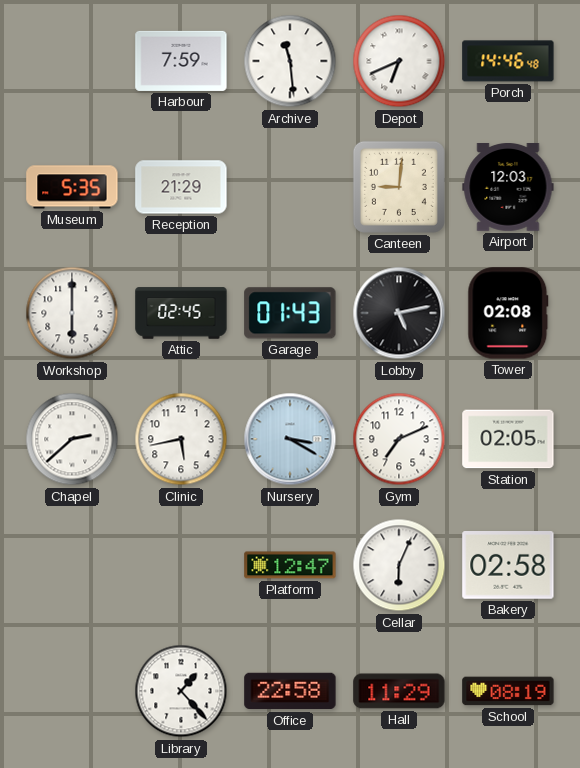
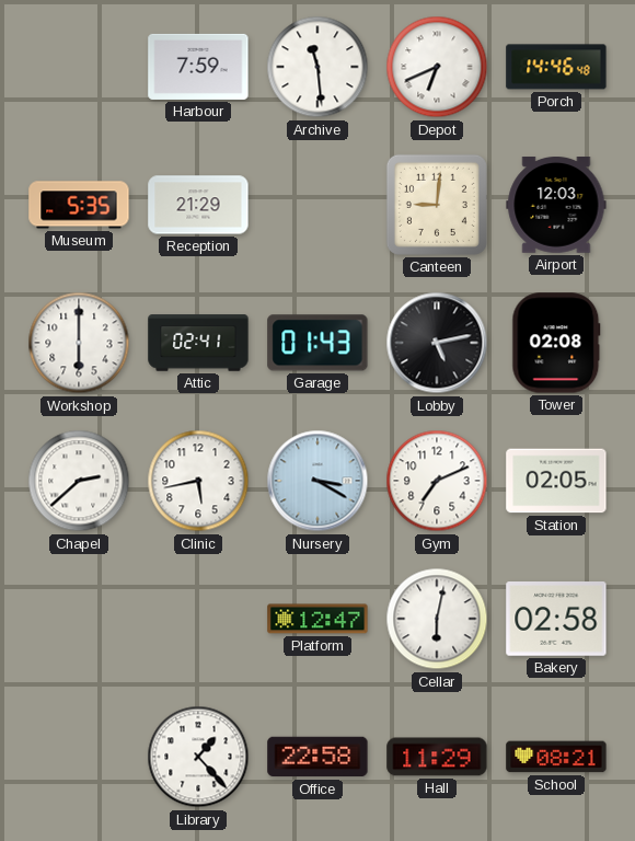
Attic: 02:45 -> 02:41
Cellar: 6:04 -> 6:02
School: 08:19 -> 08:21
